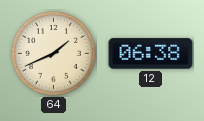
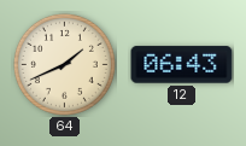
12: 06:38 -> 06:43
